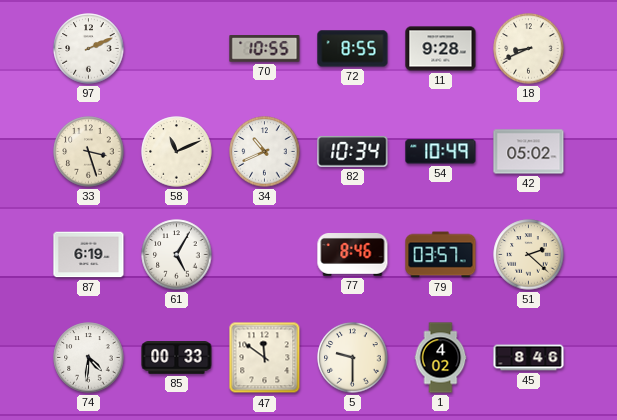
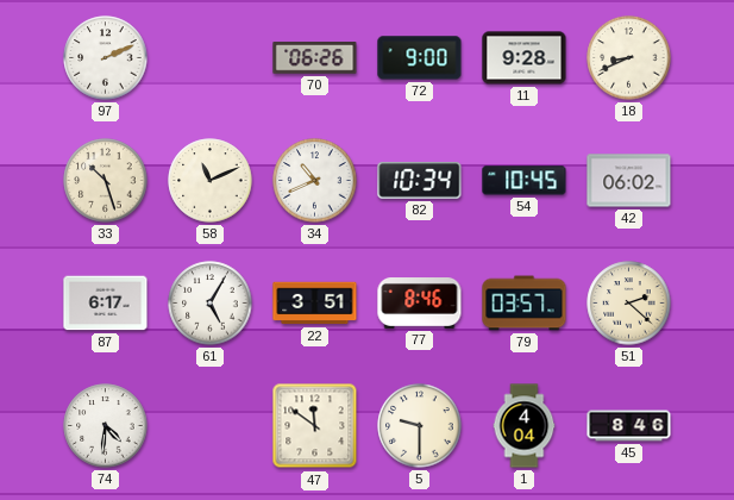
70: 10:55 -> 06:26
72: 8:55 -> 9:00
33: 3:27 -> 10:27
54: 10:49 -> 10:45
42: 05:02 -> 06:02
87: 6:19 -> 6:17
22: none -> 3:51
85: 00:33 -> none
1: 4:02 -> 4:04
